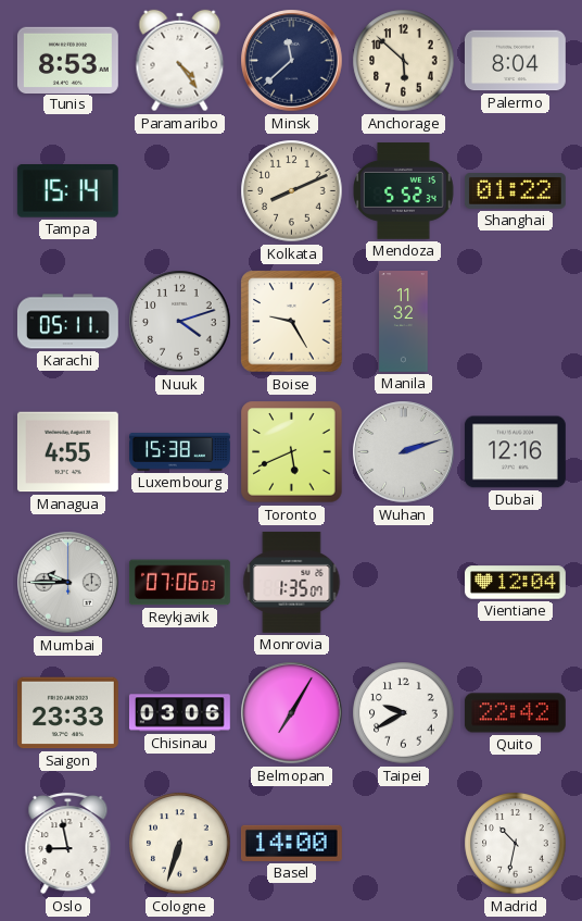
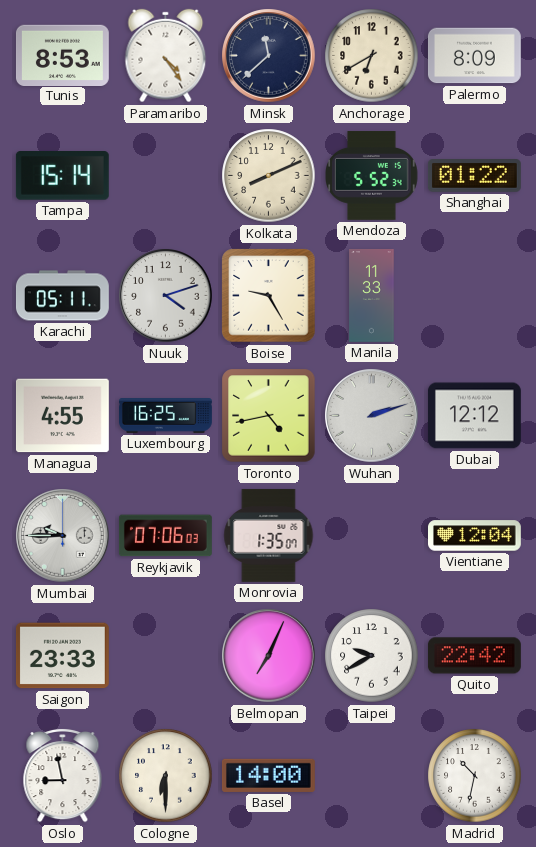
Anchorage: 5:52 -> 6:40
Palermo: 8:04 -> 8:09
Manila: 11:32 -> 11:33
Luxembourg: 15:38 -> 16:25
Toronto: 5:41 -> 4:43
Dubai: 12:16 -> 12:12
Chisinau: 03:06 -> none
Belmopan: 7:05 -> 7:04
Cologne: 6:33 -> 6:30
